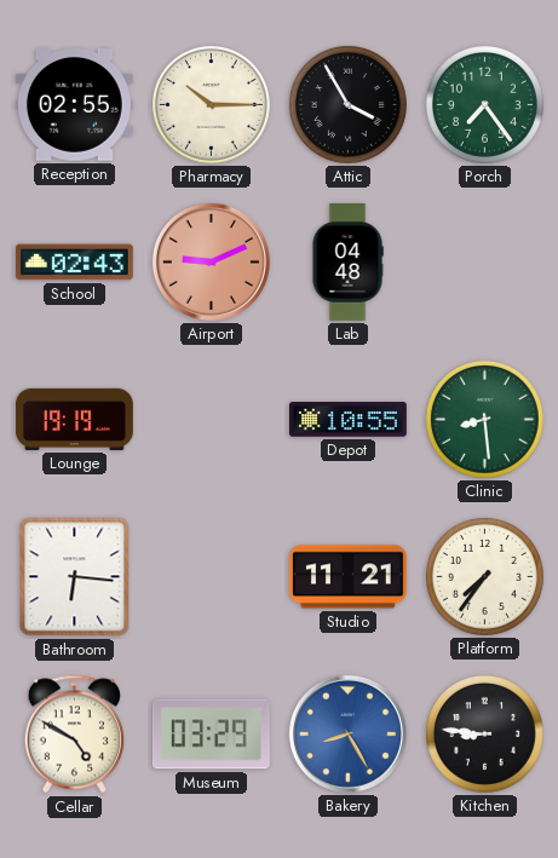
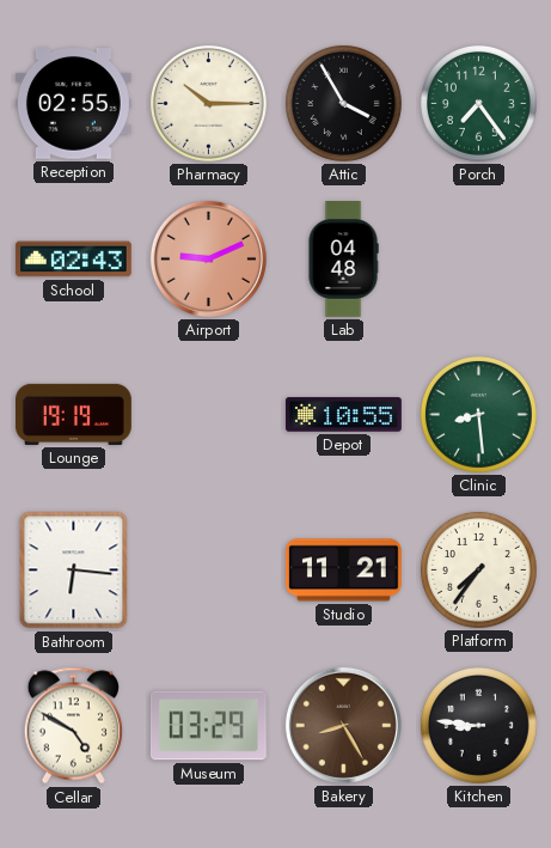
Bakery dial: blue -> brown
